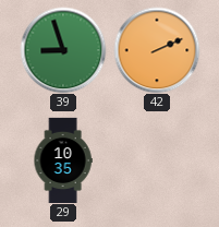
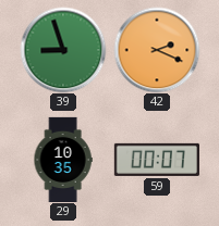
42: 2:11 -> 2:19
59: none -> 00:07
